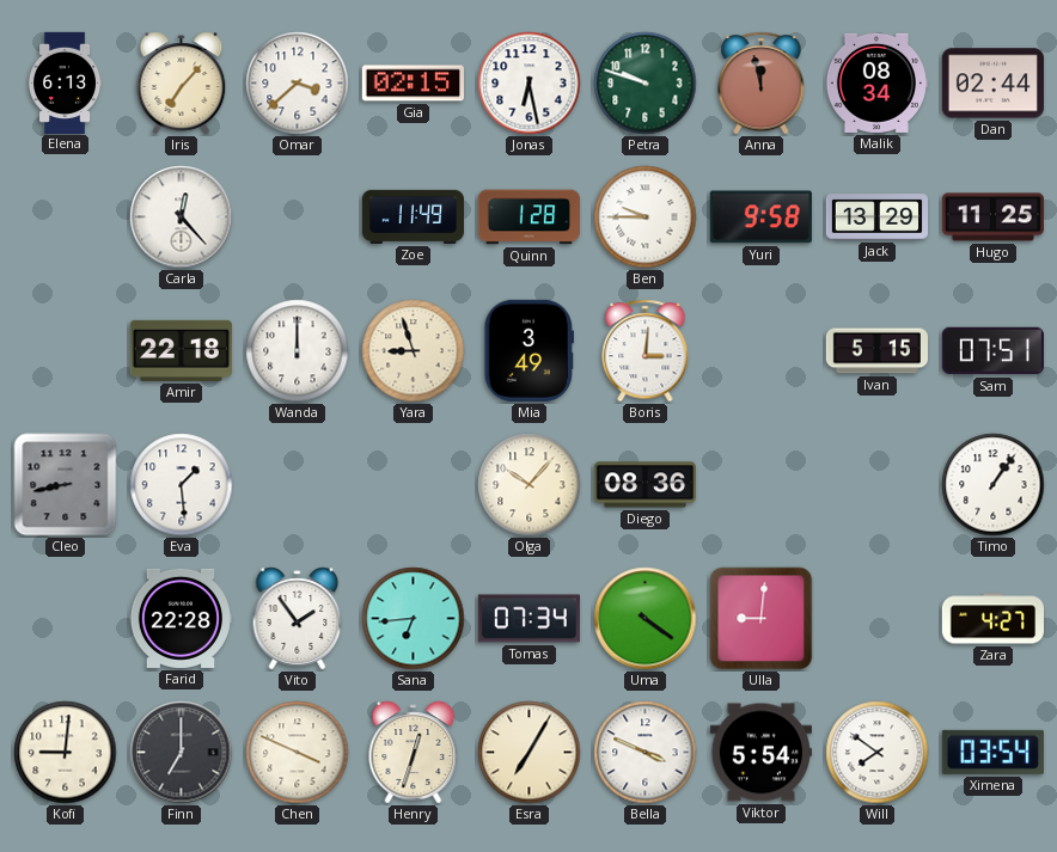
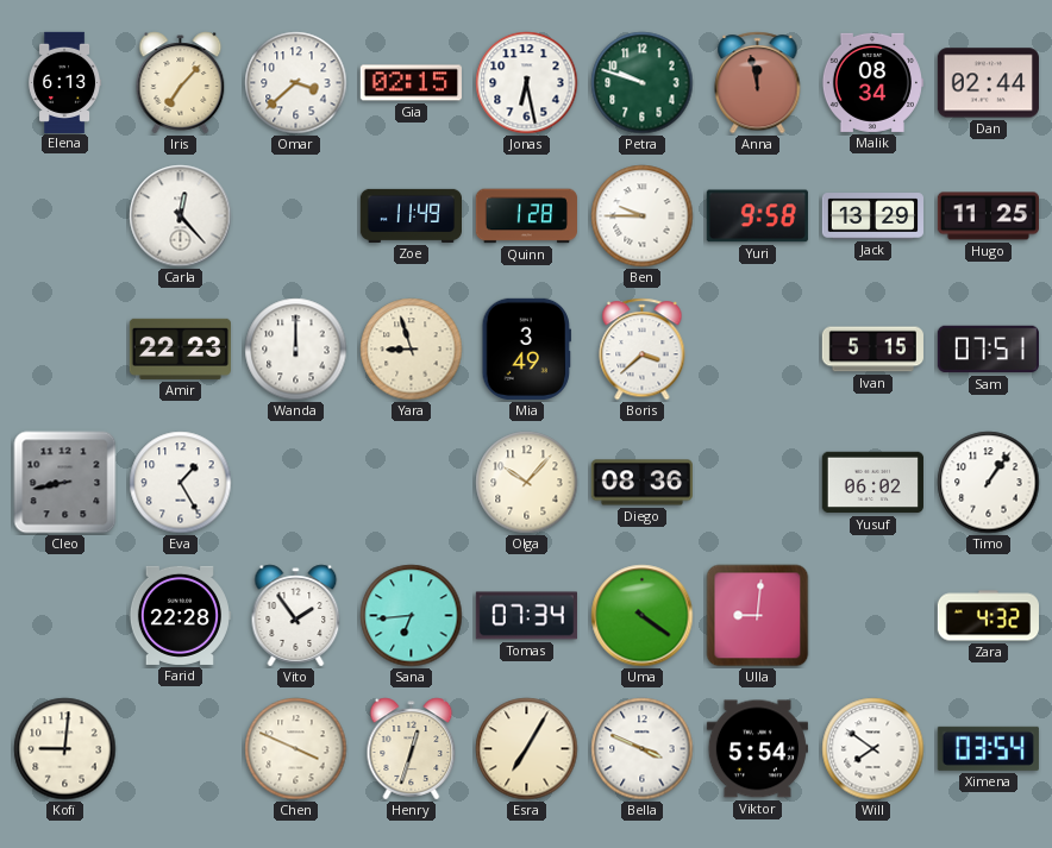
Amir: 22:18 -> 22:23
Boris: 3:01 -> 3:38
Eva: 1:29 -> 1:25
Yusuf: none -> 06:02
Zara: 4:27 -> 4:32
Finn: 7:00 -> none
